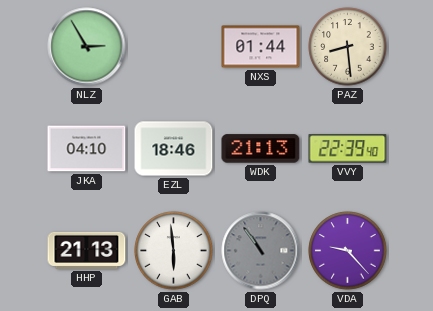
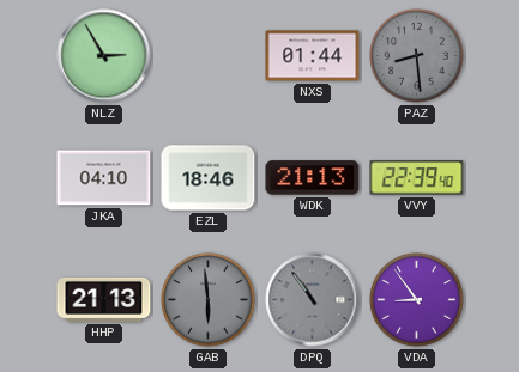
PAZ dial: cream -> grey
GAB dial: white -> grey
VDA: 9:23 -> 8:54
